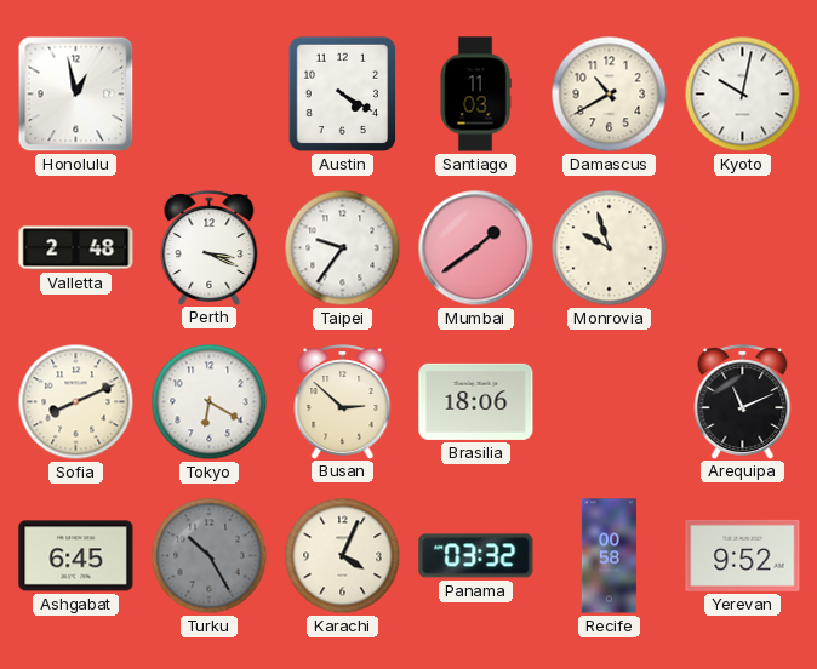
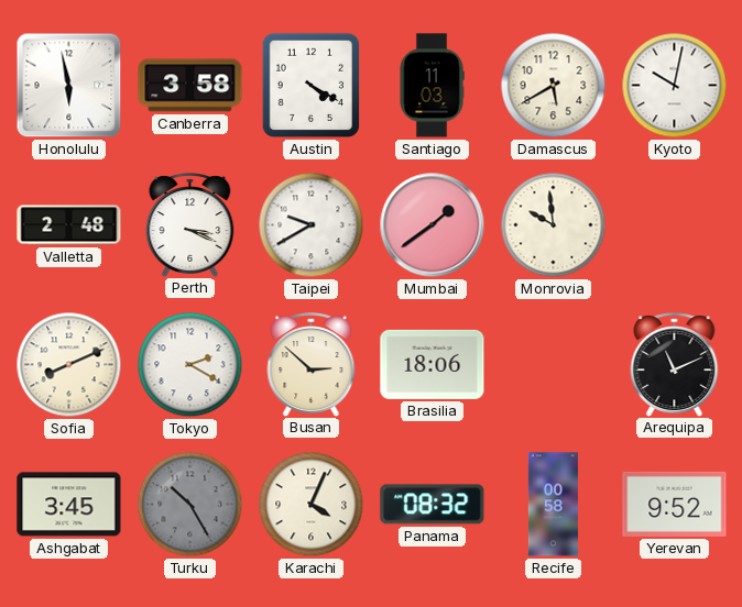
Honolulu: 12:58 -> 5:58
Canberra: none -> 3:58
Damascus: 10:40 -> 5:40
Taipei: 9:36 -> 9:40
Monrovia: 9:57 -> 9:59
Tokyo: 6:20 -> 2:20
Ashgabat: 6:45 -> 3:45
Panama: 03:32 -> 08:32
